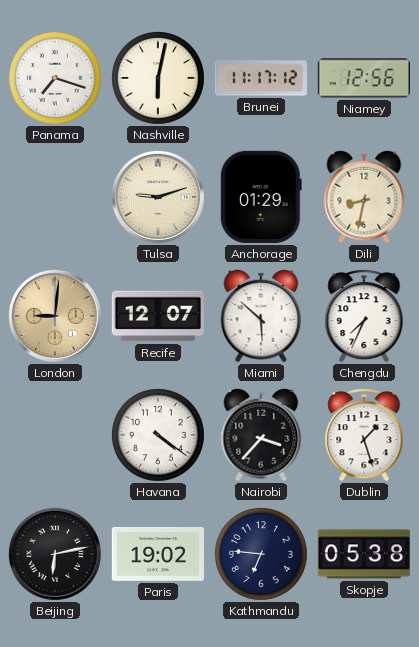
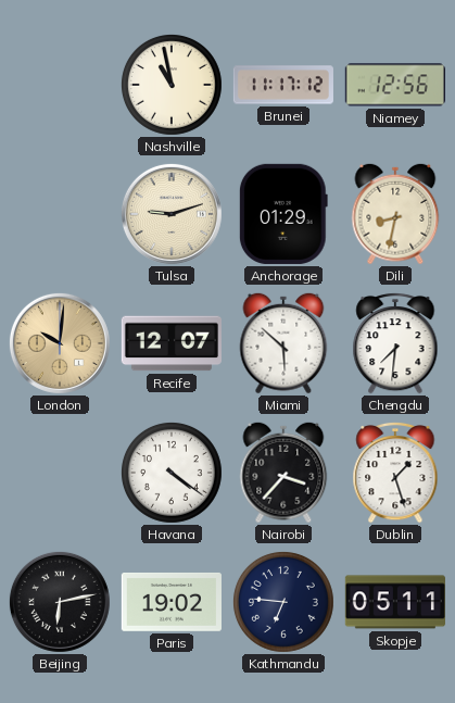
Panama: 7:18 -> none
Nashville: 6:02 -> 10:58
London: 9:01 -> 10:01
Chengdu: 7:34 -> 7:31
Skopje: 05:38 -> 05:11
